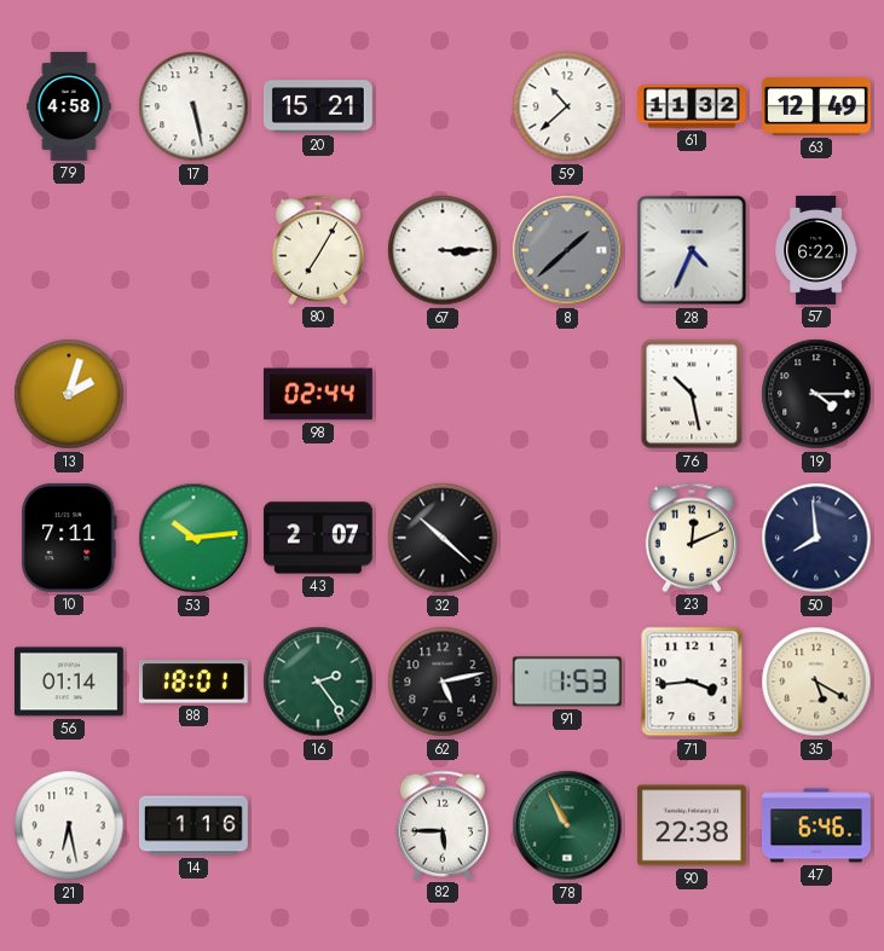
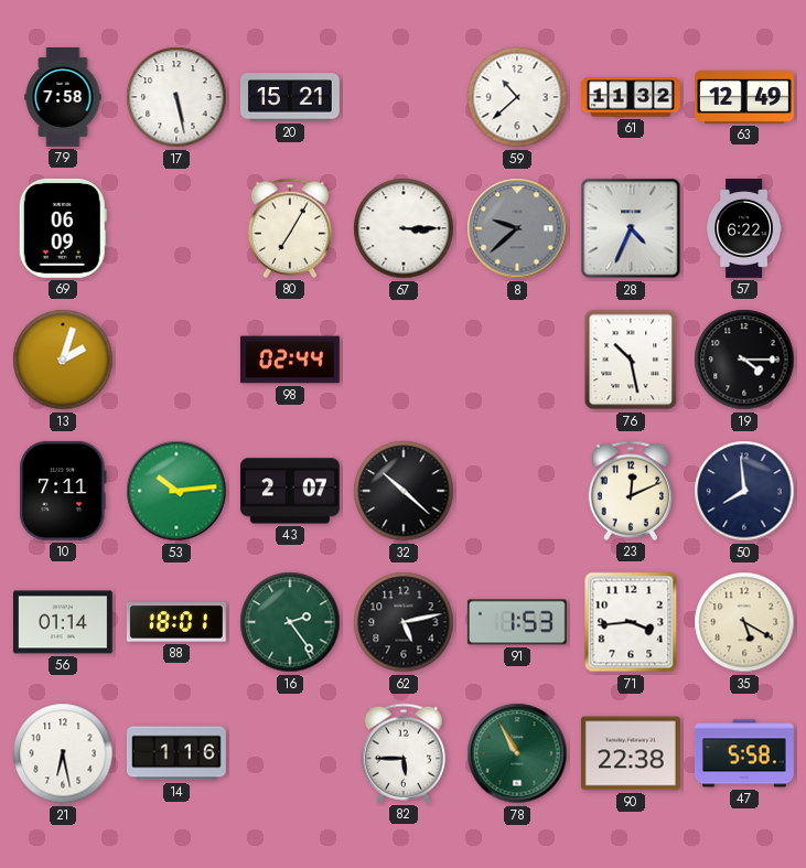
79: 4:58 -> 7:58
69: none -> 06:09
8: 1:38 -> 9:38
47: 6:46 -> 5:58
